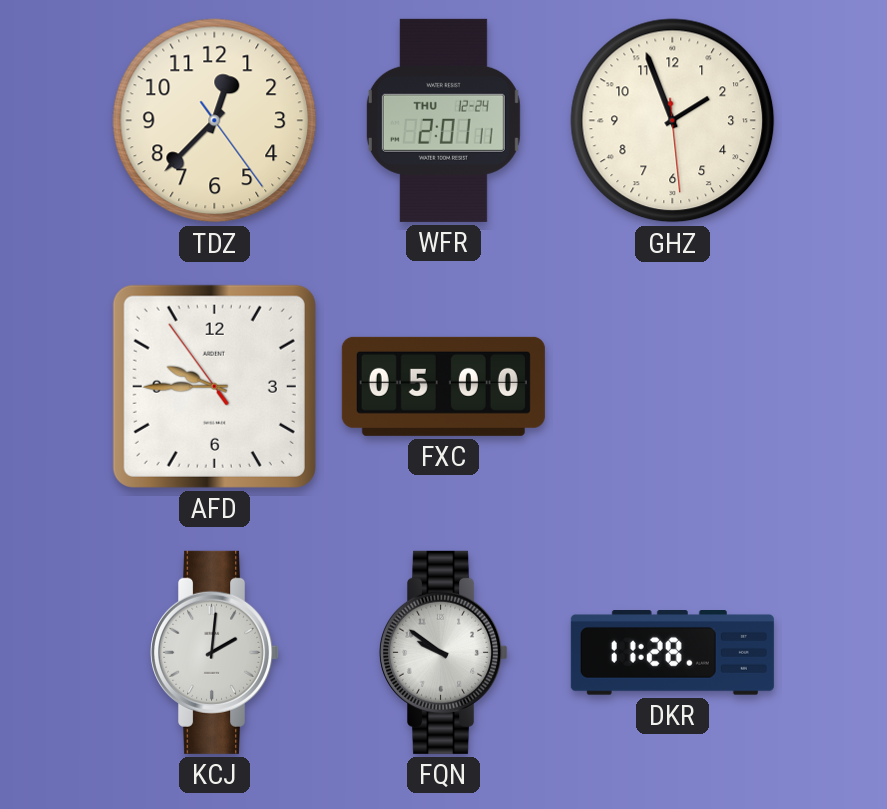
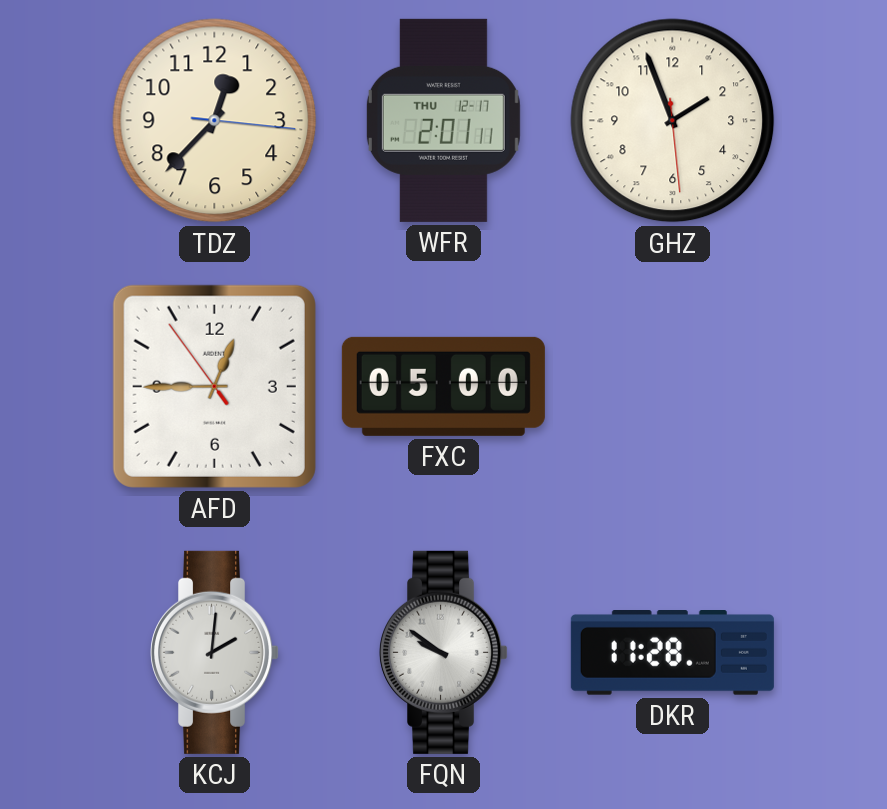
TDZ: 12:37:24 -> 12:37:16
WFR date: THU 12-24 -> THU 12-17
AFD: 9:44 -> 12:44
